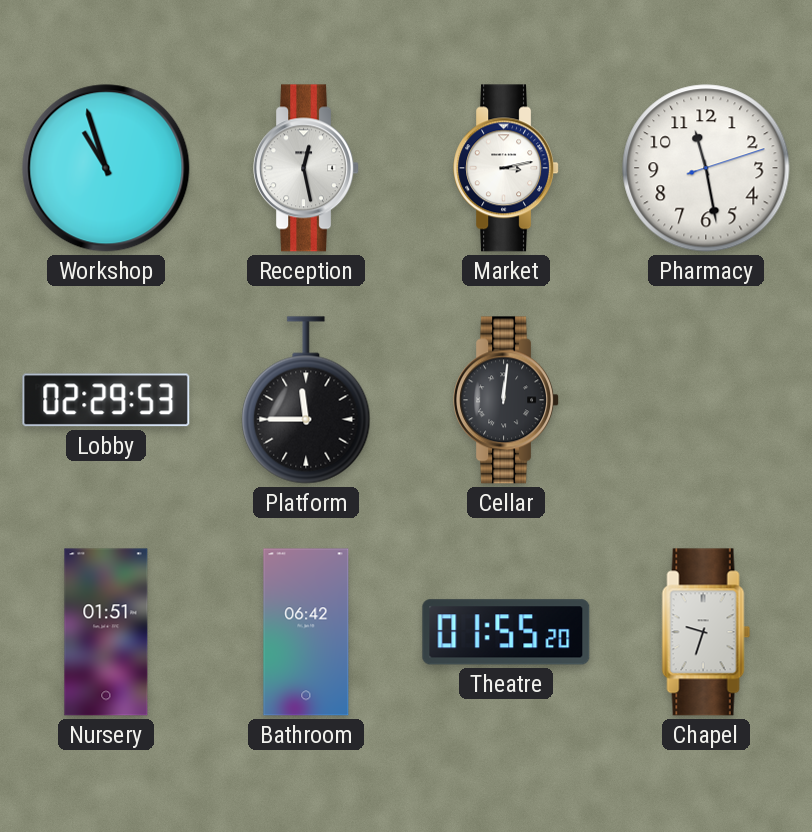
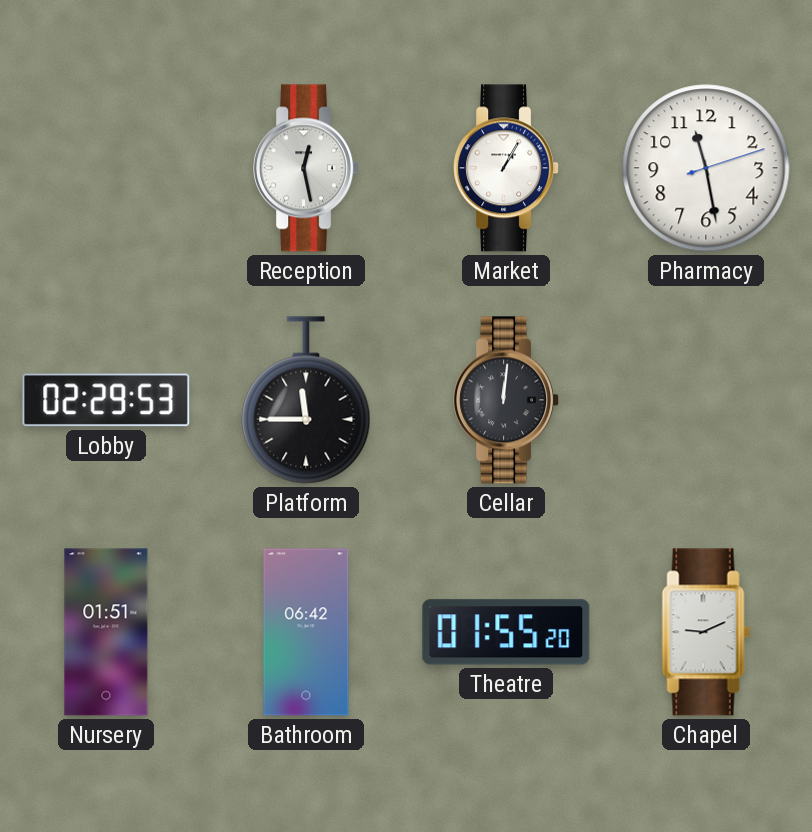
Workshop: 10:57 -> none
Market: 3:13 -> 1:05
Chapel: 9:33 -> 9:11
